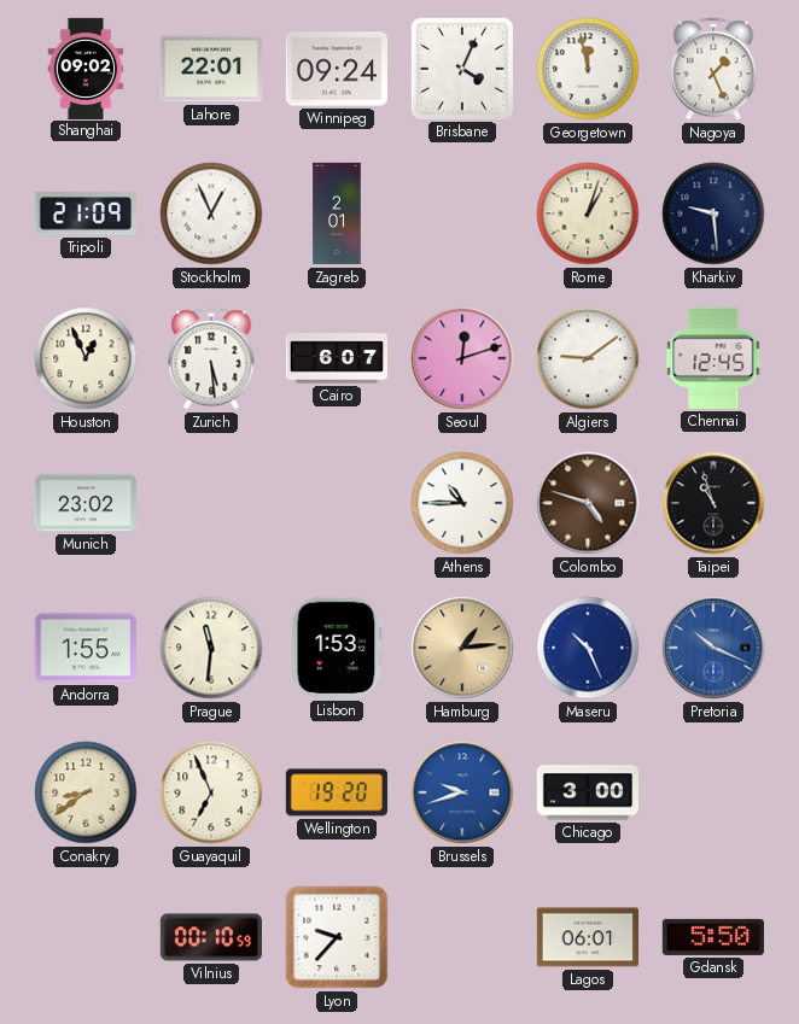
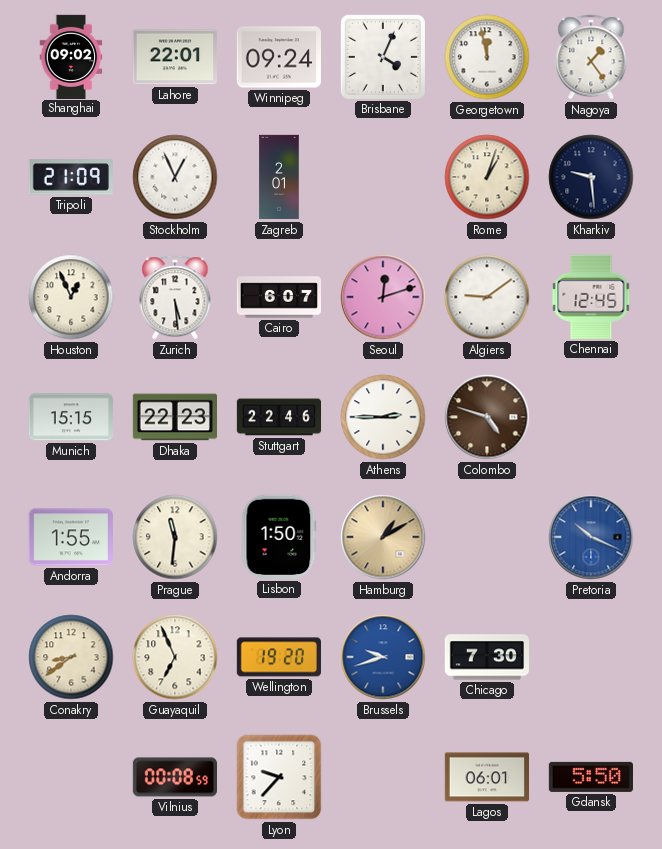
Nagoya: 1:26 -> 1:24
Munich: 23:02 -> 15:15
Dhaka: none -> 22:23
Stuttgart: none -> 22:46
Athens: 10:45 -> 2:45
Taipei: 10:57 -> none
Lisbon: 1:53 -> 1:50
Hamburg: 1:14 -> 1:10
Maseru: 10:26 -> none
Chicago: 3:00 -> 7:30
Vilnius: 00:10 -> 00:08
